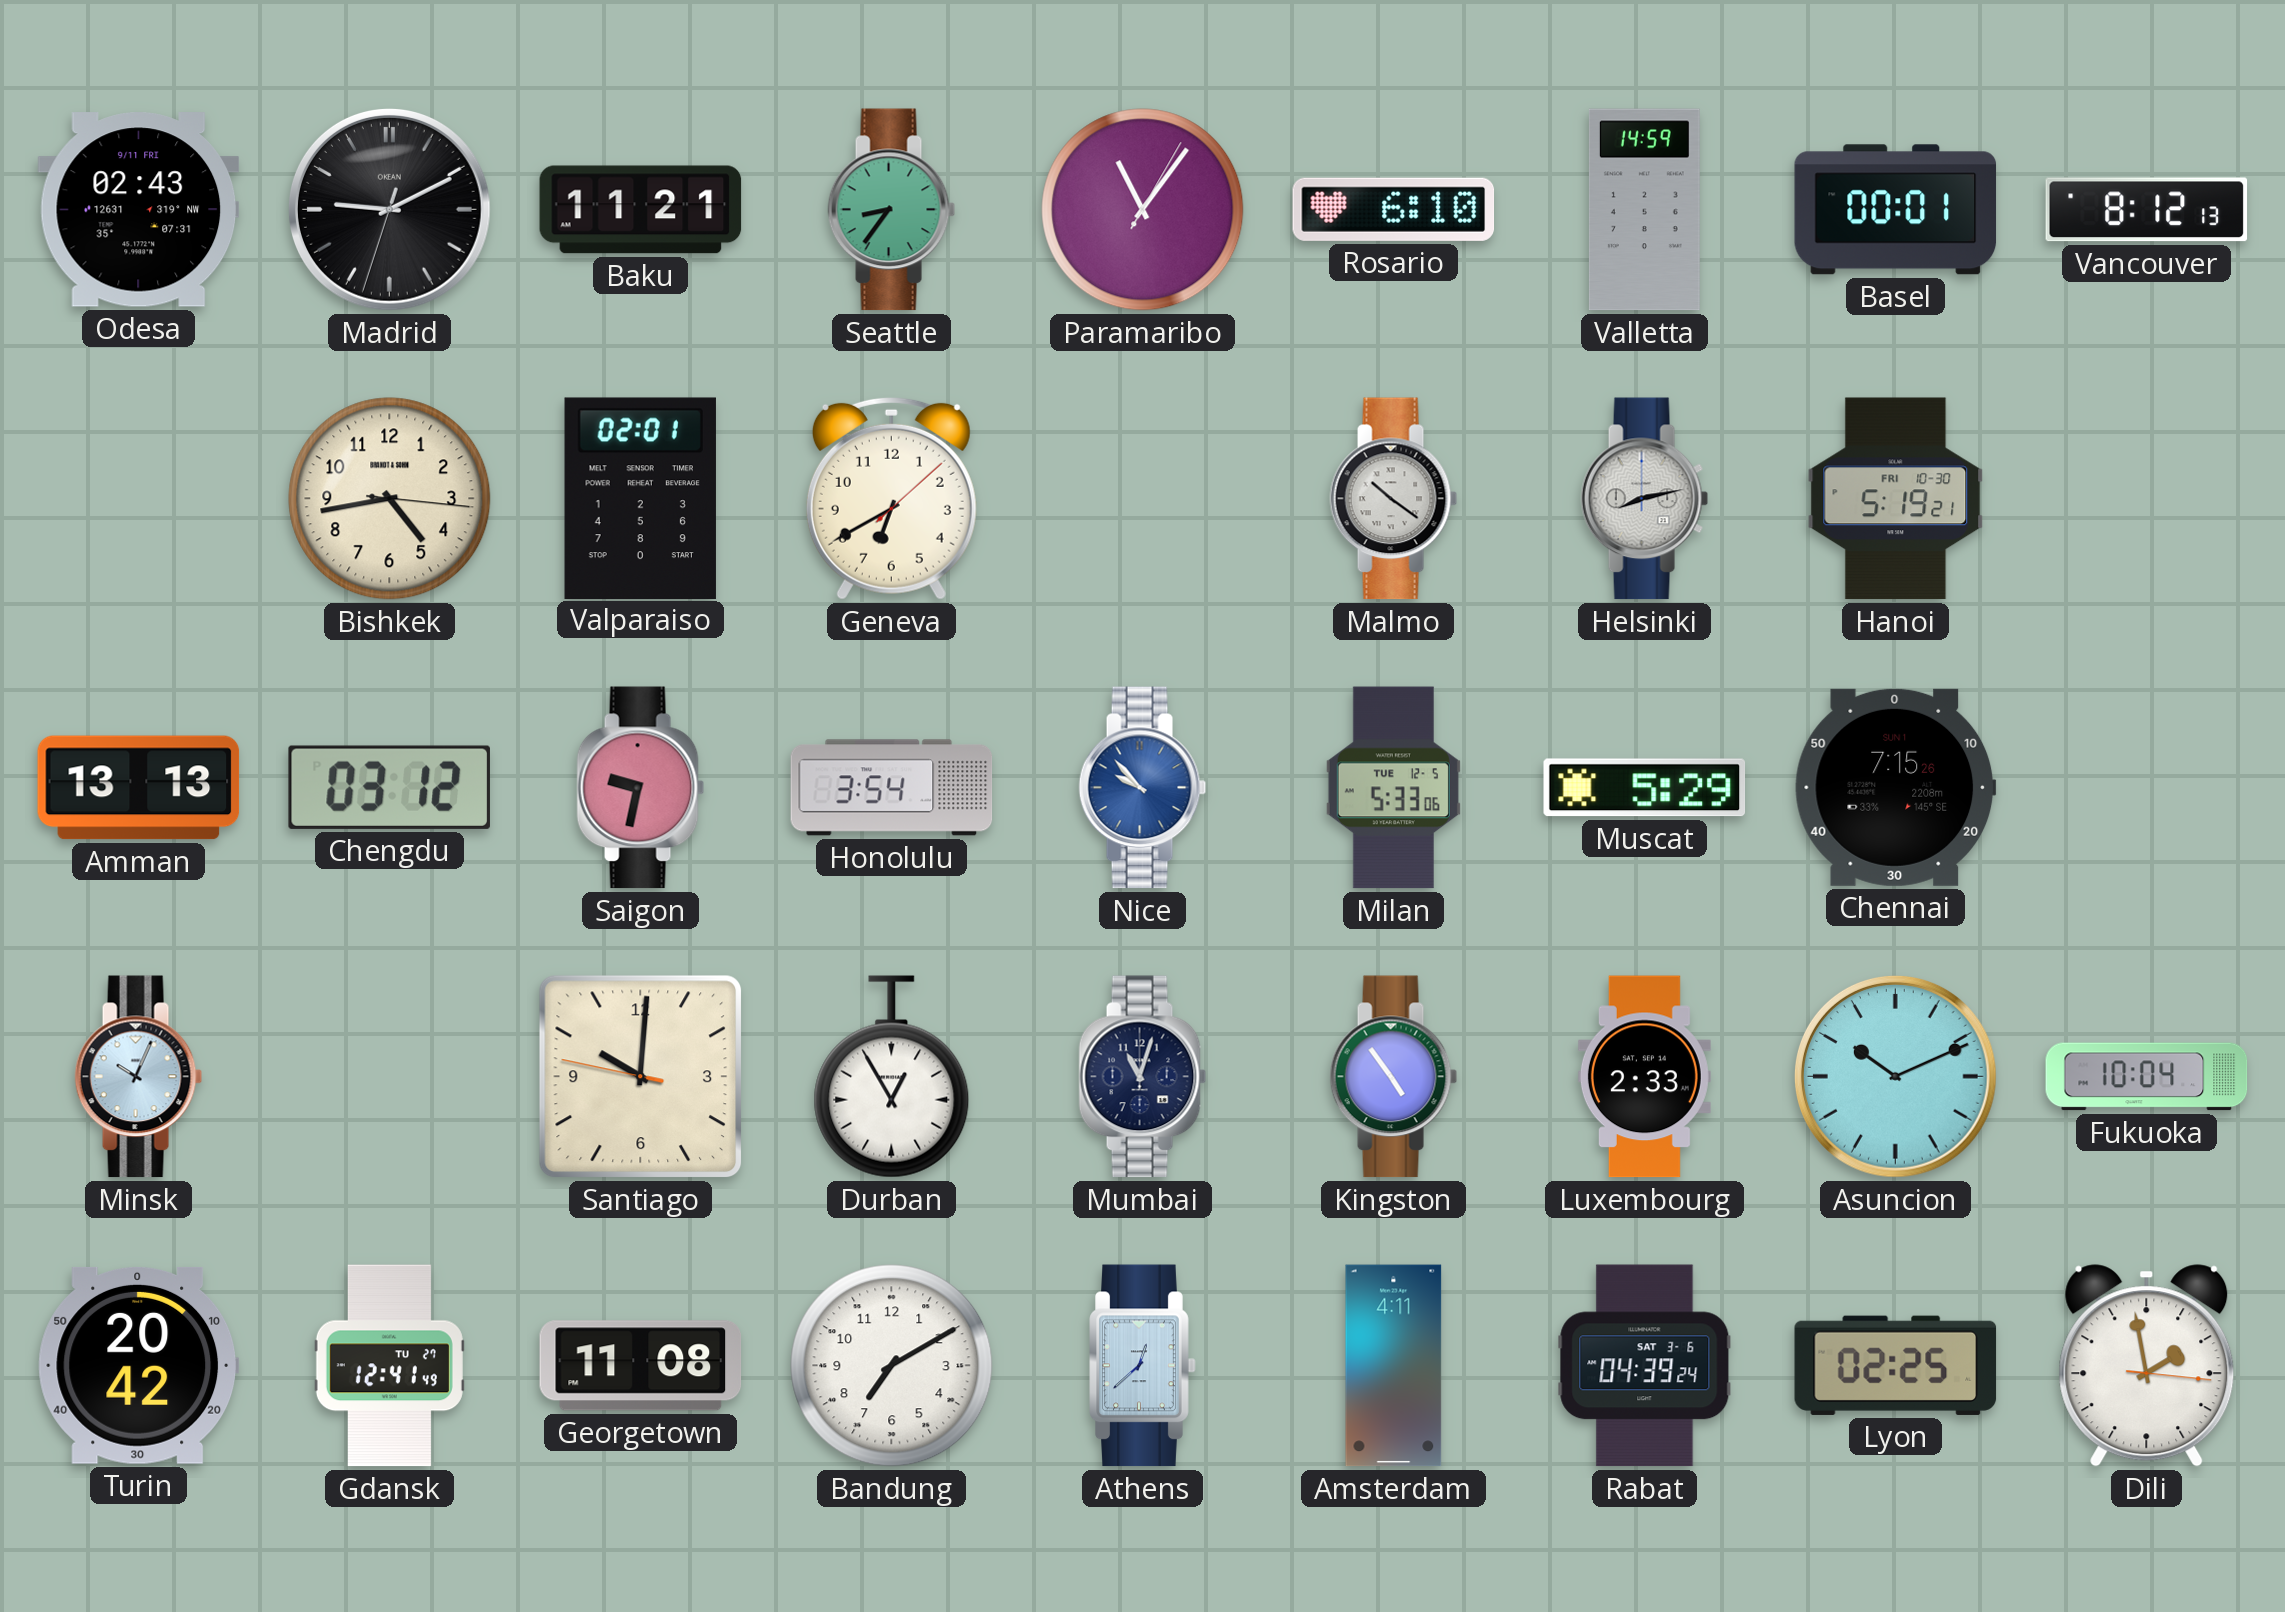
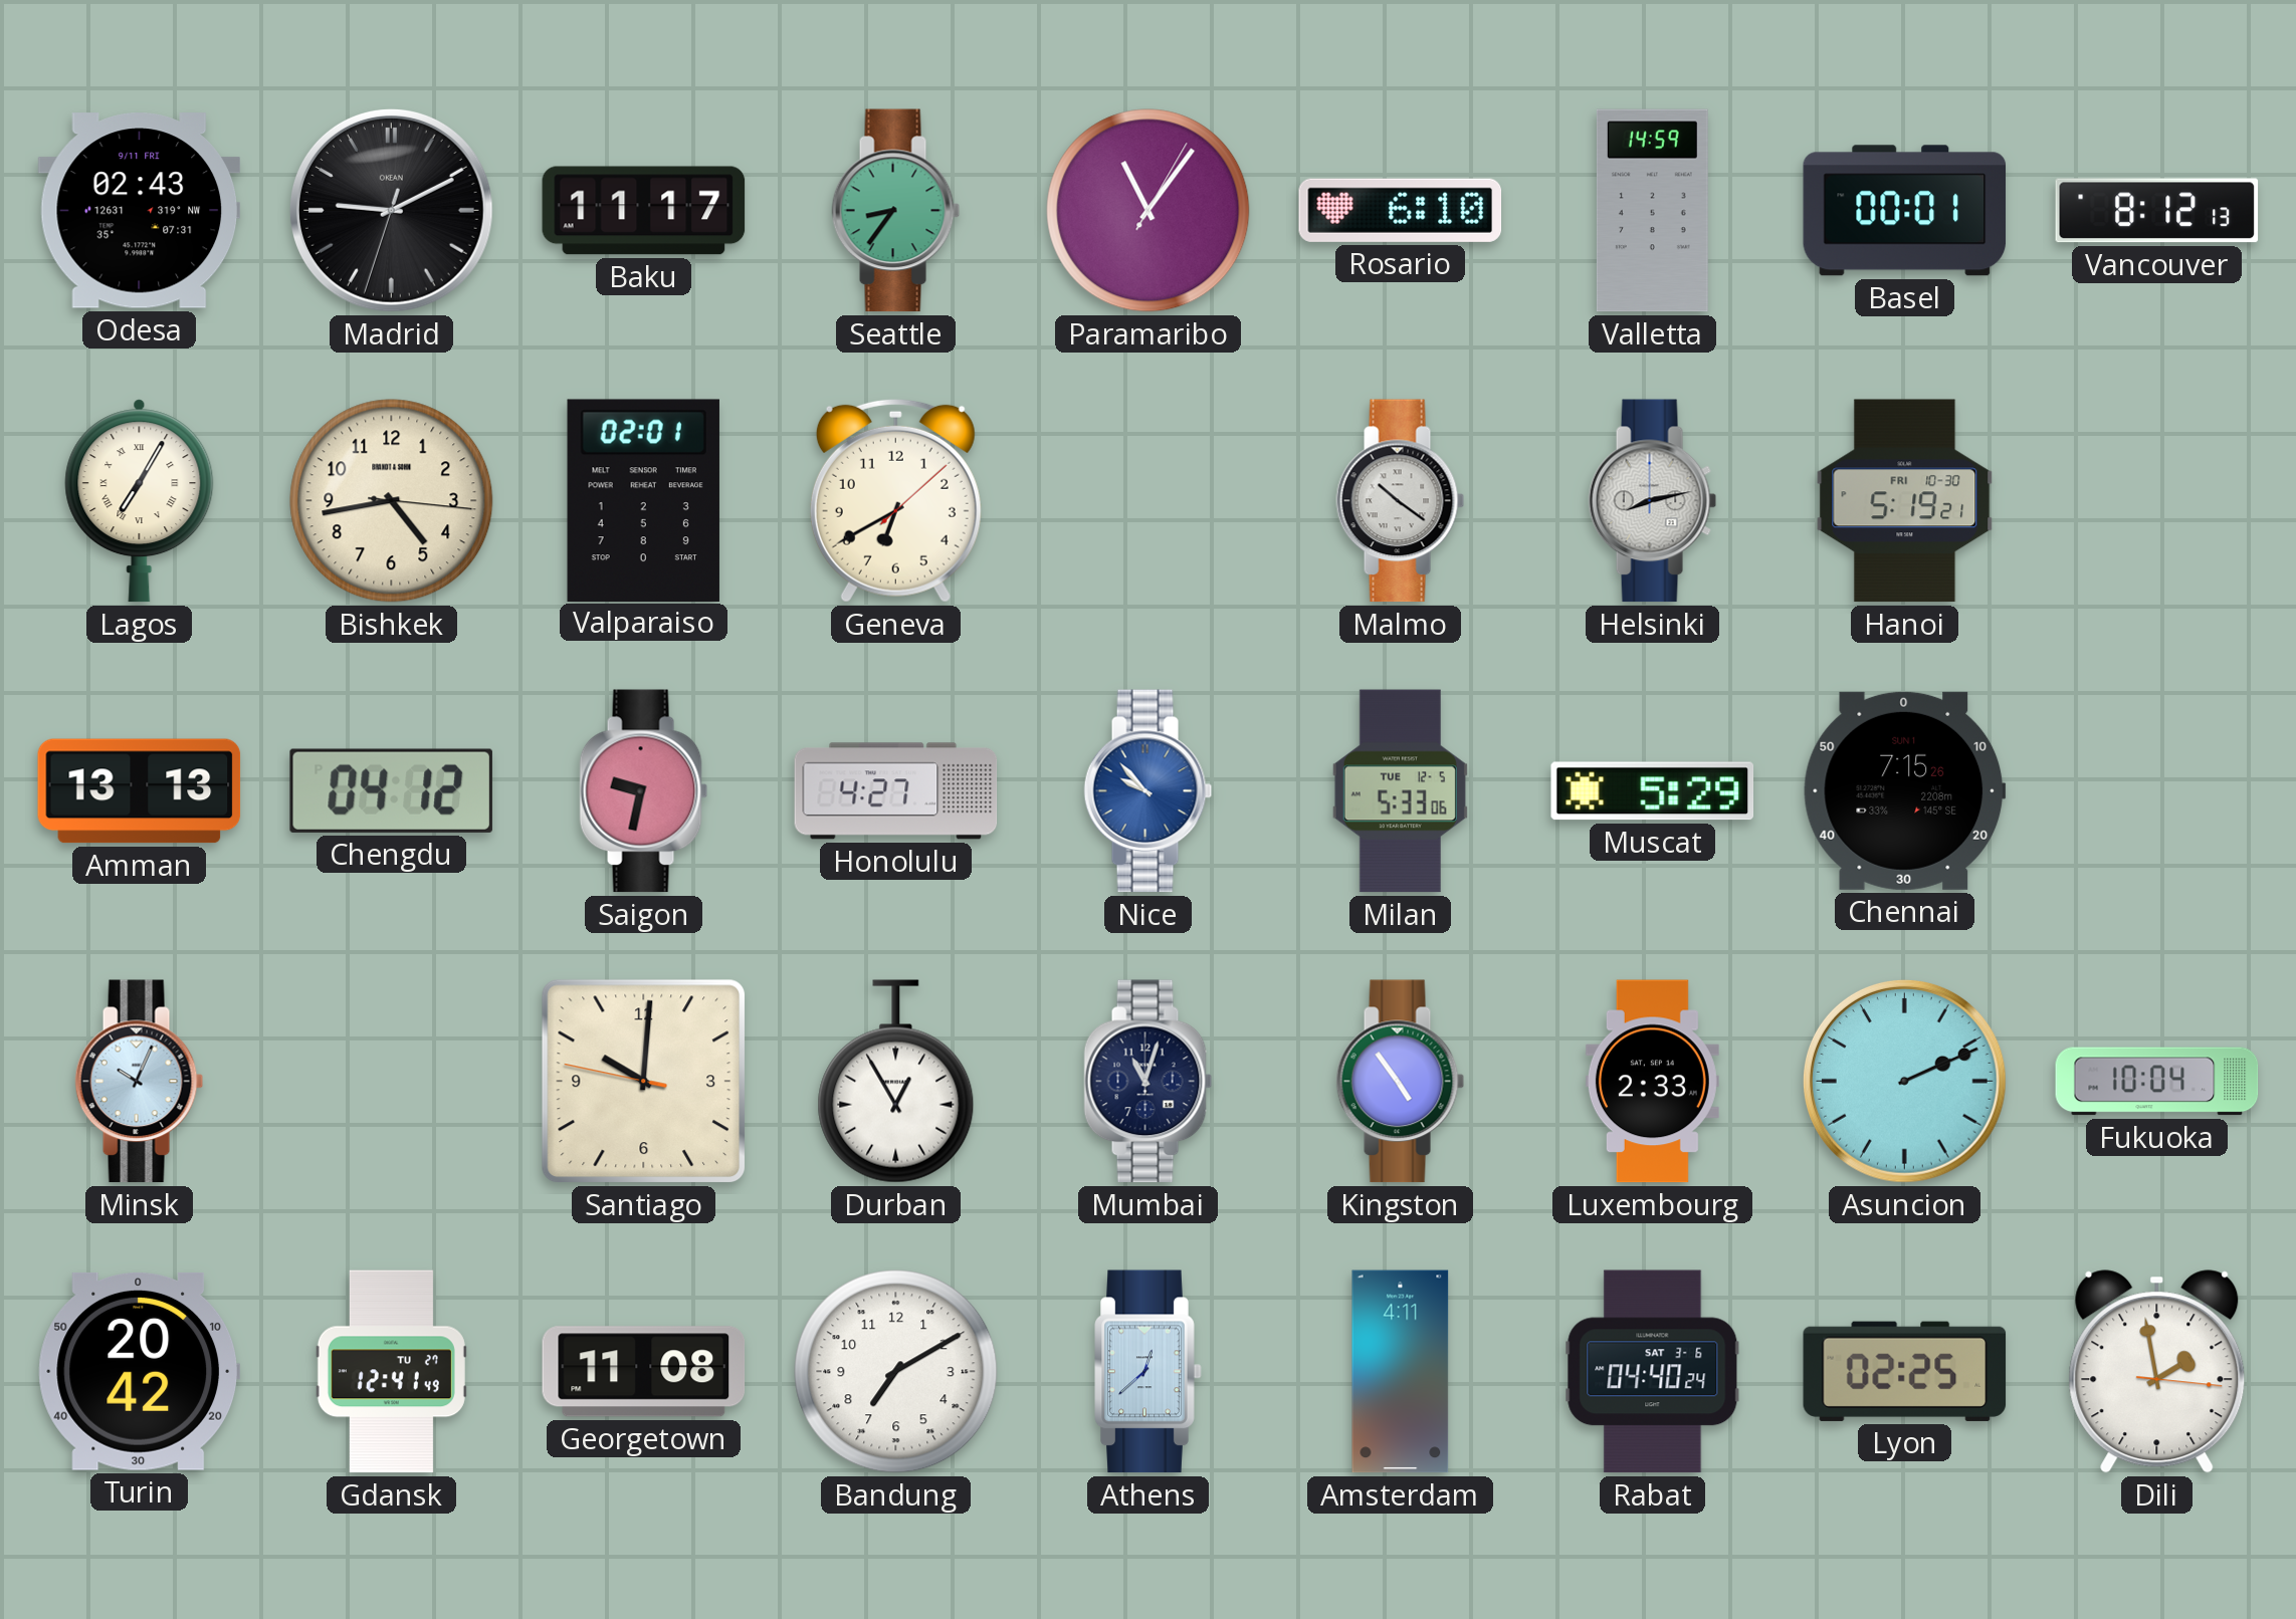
Baku: 11:21 -> 11:17
Lagos: none -> 7:05
Chengdu: 03:12 -> 04:12
Honolulu: 3:54 -> 4:27
Asuncion: 10:11 -> 2:11
Rabat: 04:39 -> 04:40
